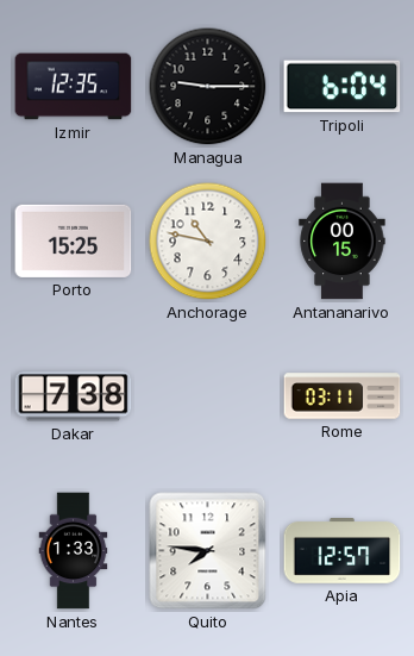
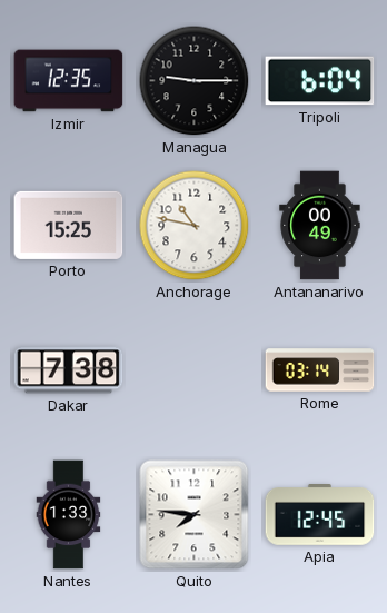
Antananarivo: 00:15 -> 00:49
Rome: 03:11 -> 03:14
Apia: 12:57 -> 12:45
